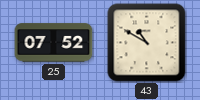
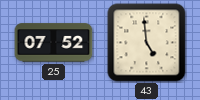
43: 10:50 -> 4:59
